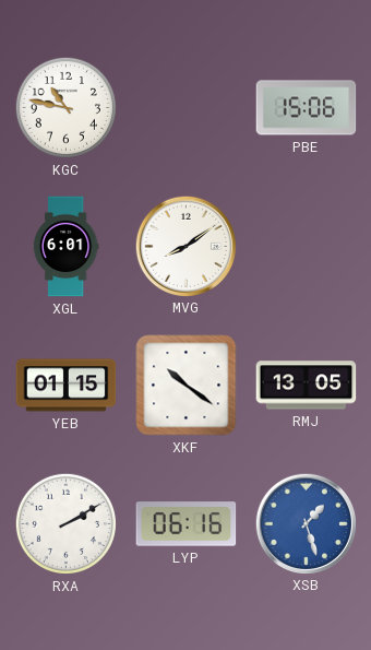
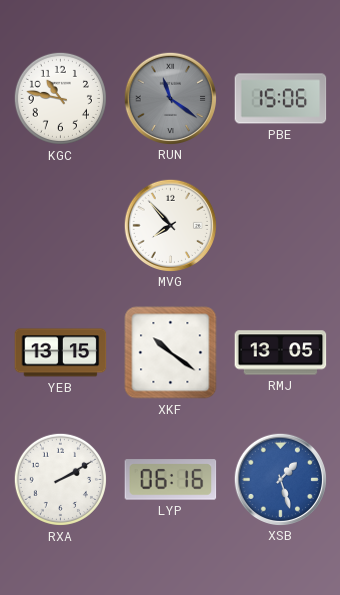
RUN: none -> 11:21
XGL: 6:01 -> none
MVG: 8:09 -> 7:53
YEB: 01:15 -> 13:15
